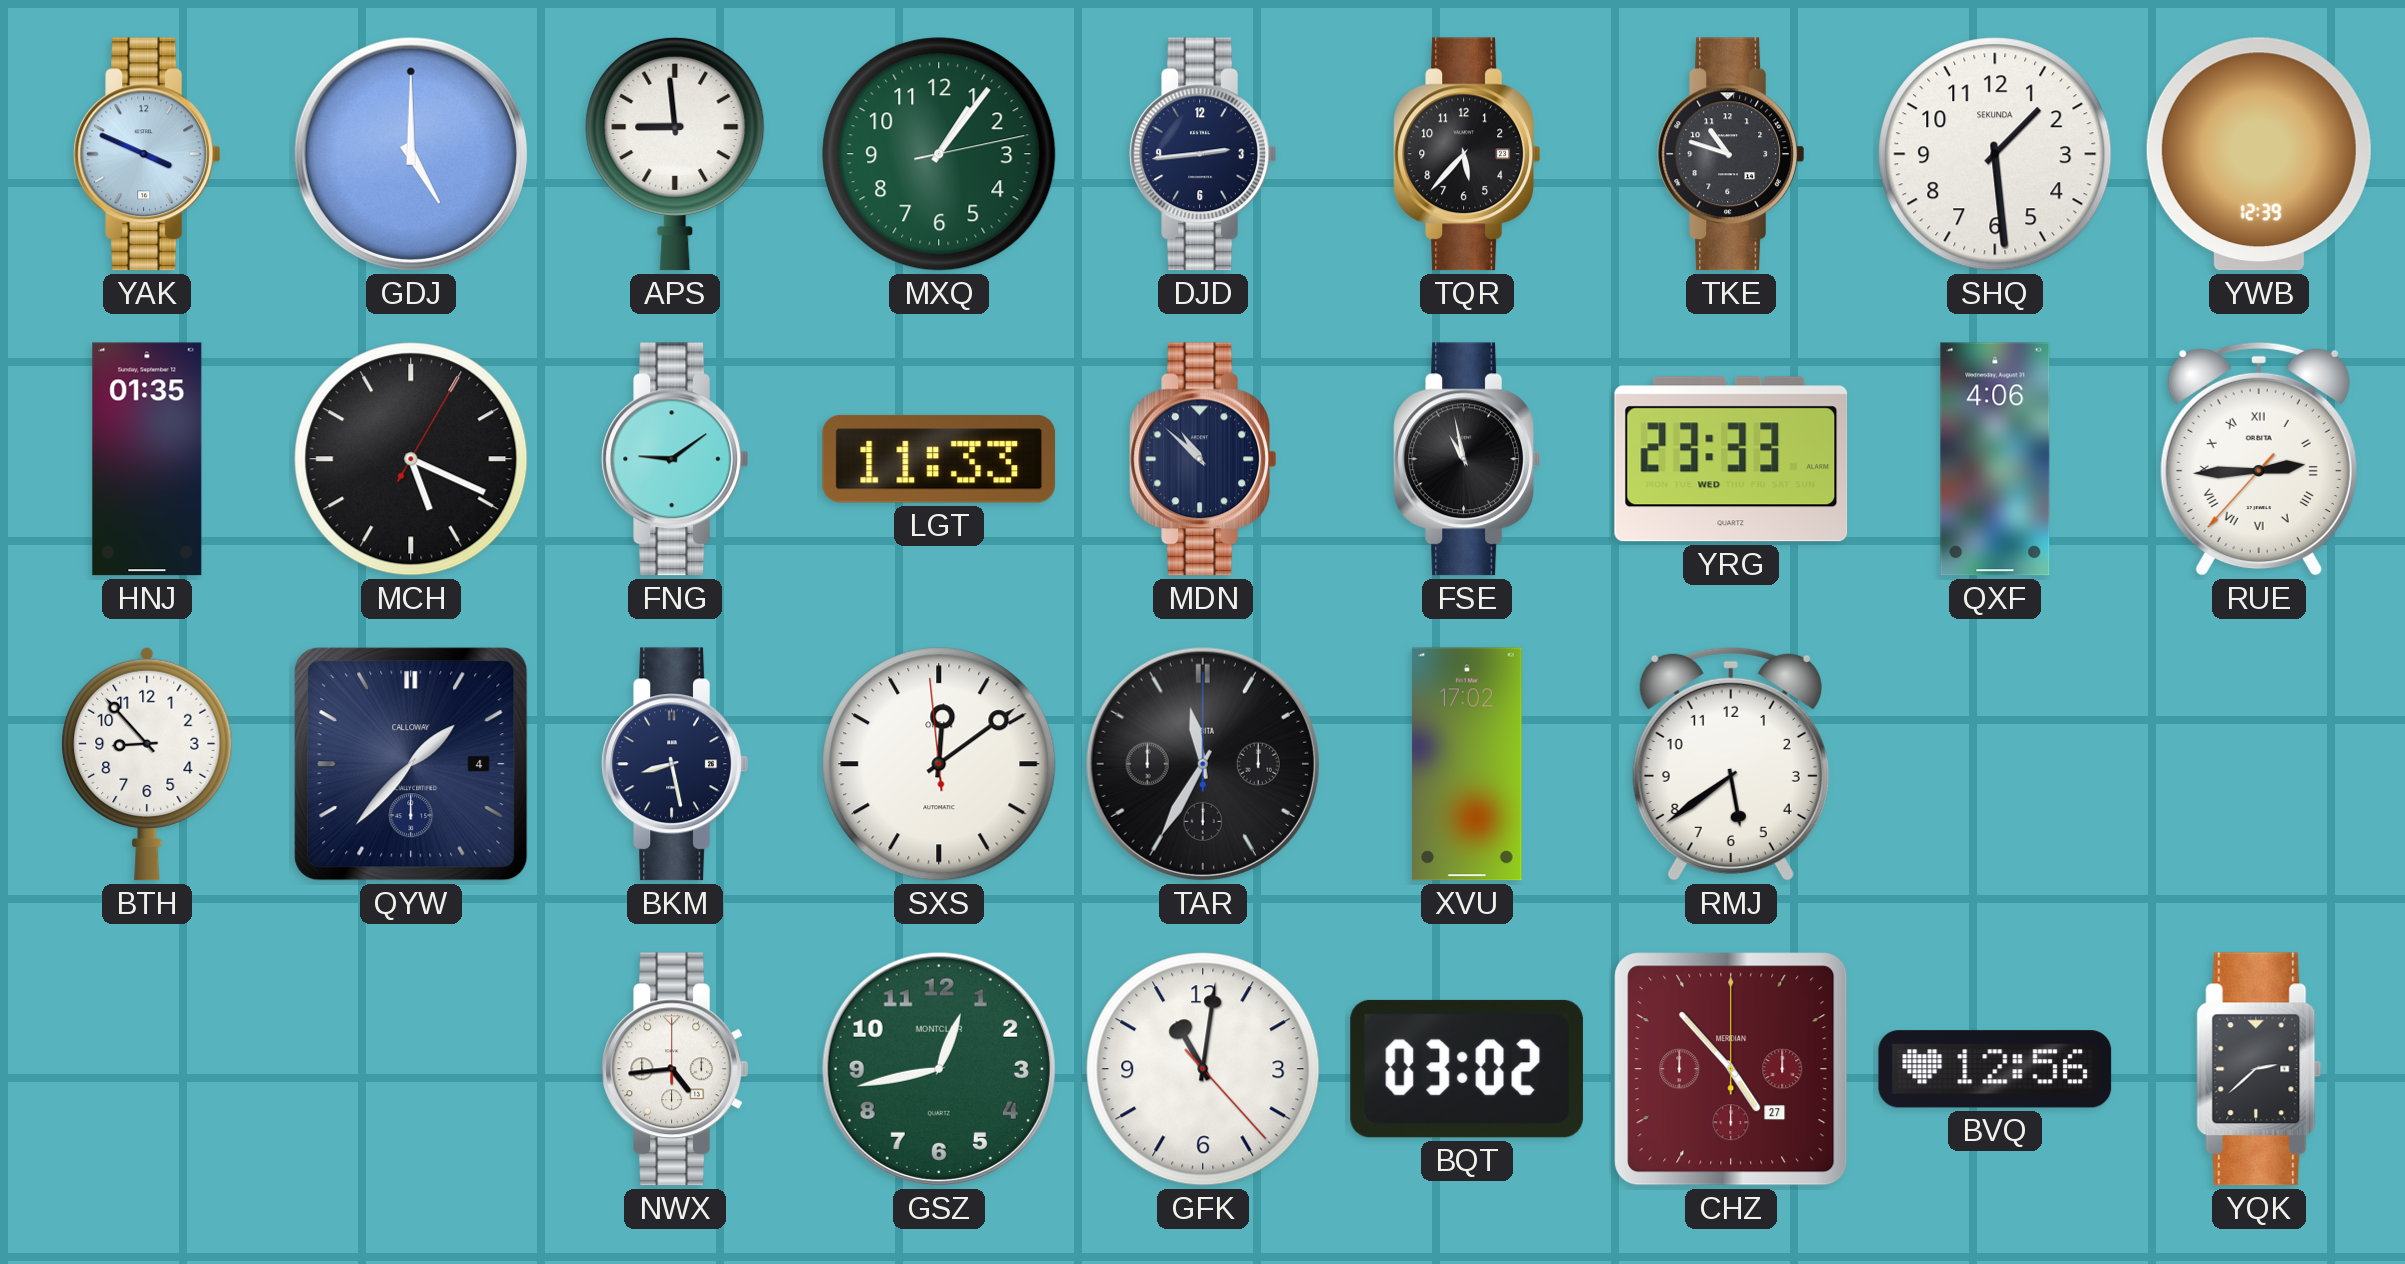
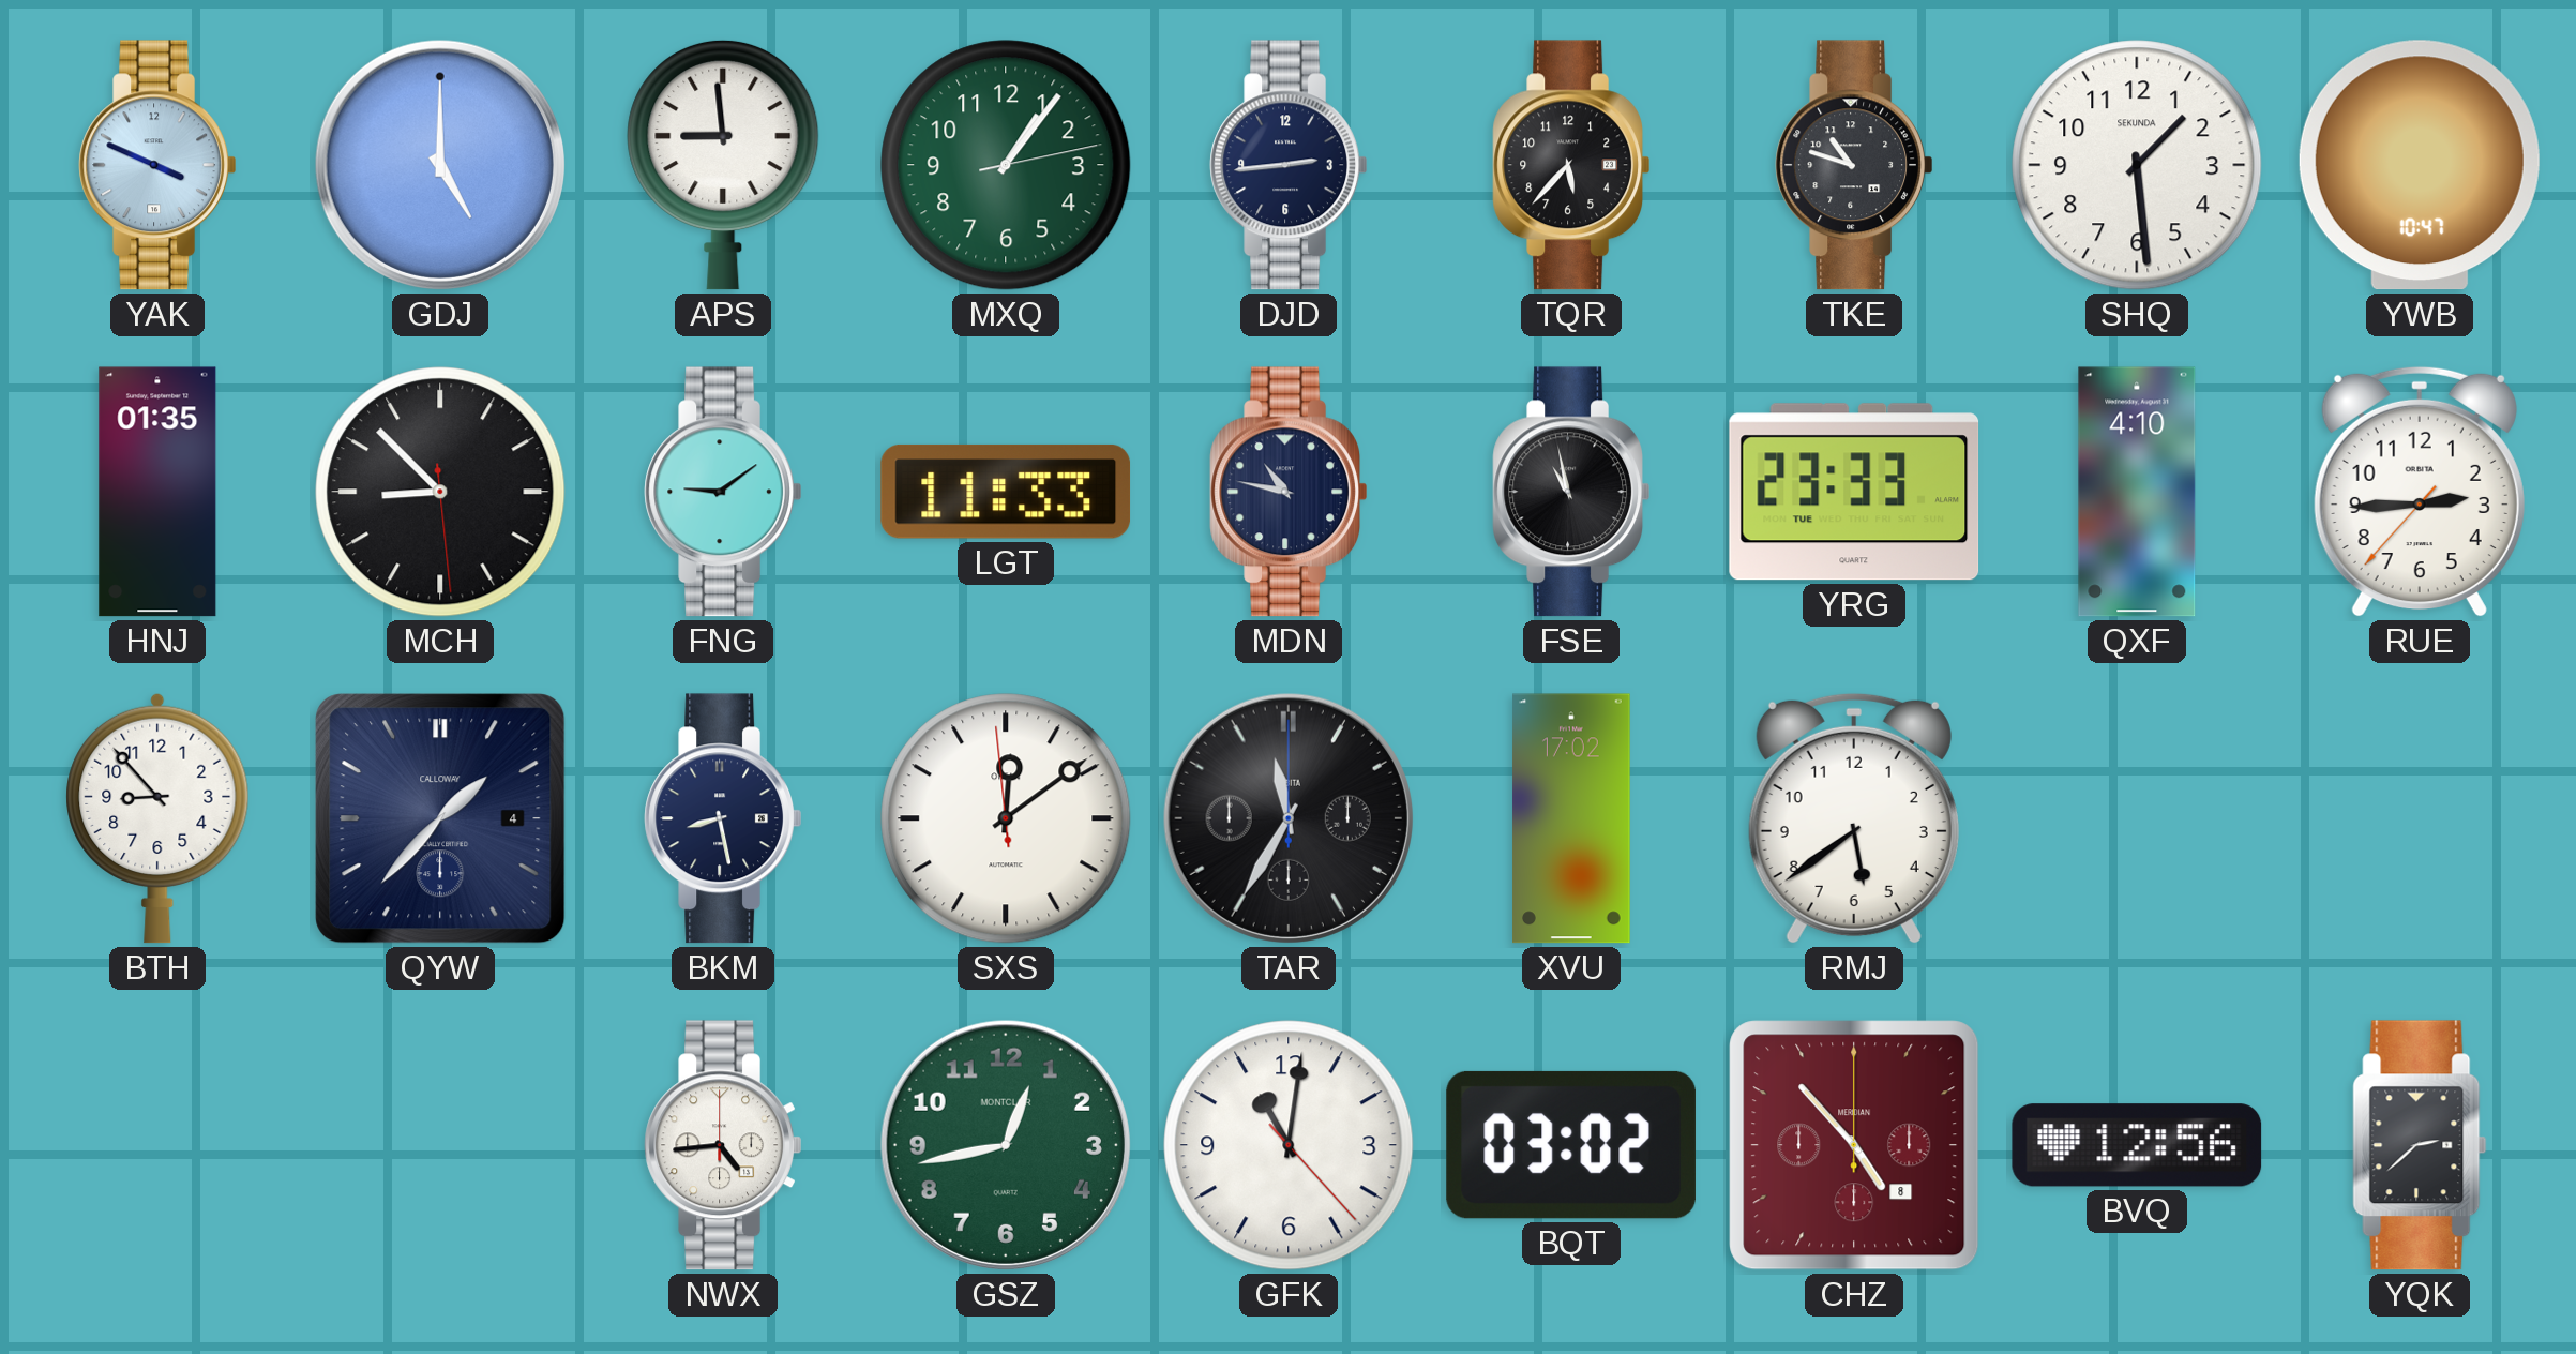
YWB: 12:39 -> 10:47
MCH: 5:19 -> 8:52
MDN: 10:52 -> 10:47
YRG date: WED -> TUE
QXF: 4:06 -> 4:10
RUE numerals: Roman -> Arabic
CHZ date: 27 -> 8
